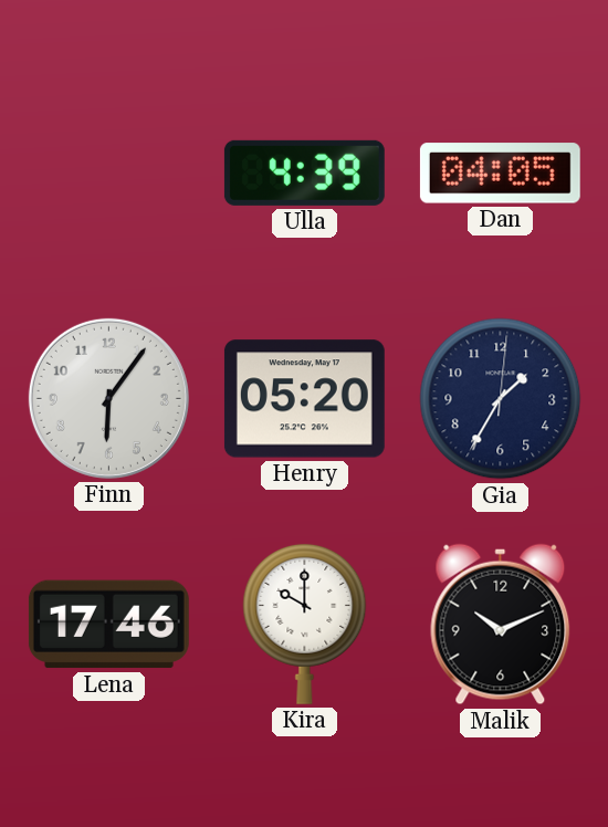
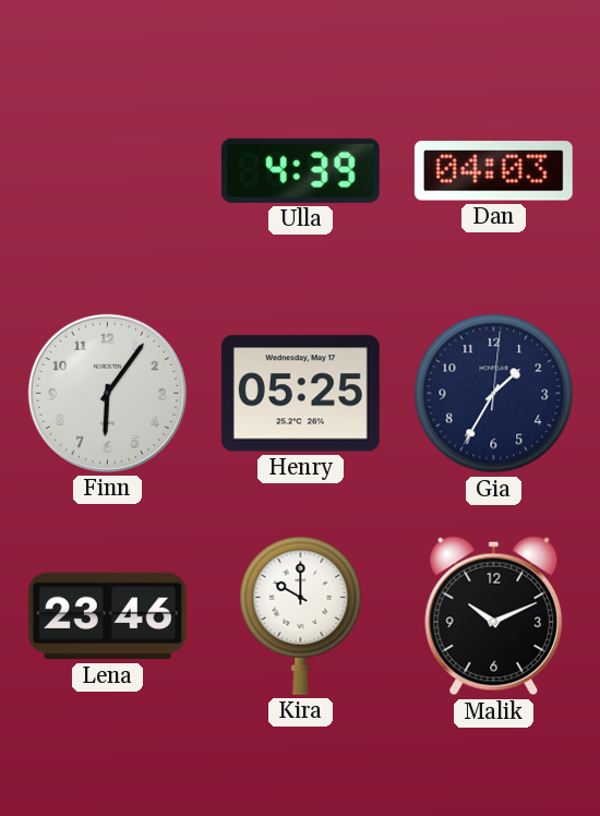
Dan: 04:05 -> 04:03
Henry: 05:20 -> 05:25
Lena: 17:46 -> 23:46
